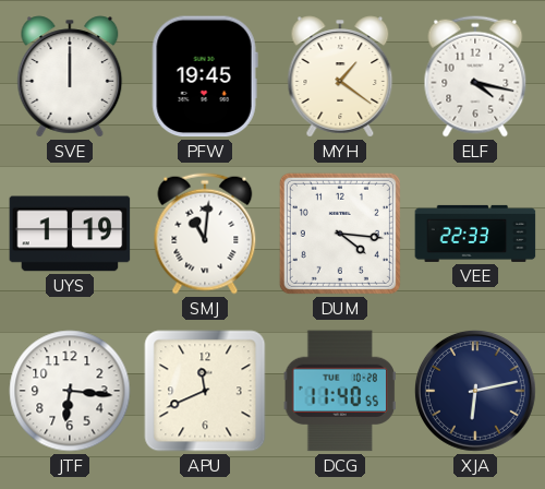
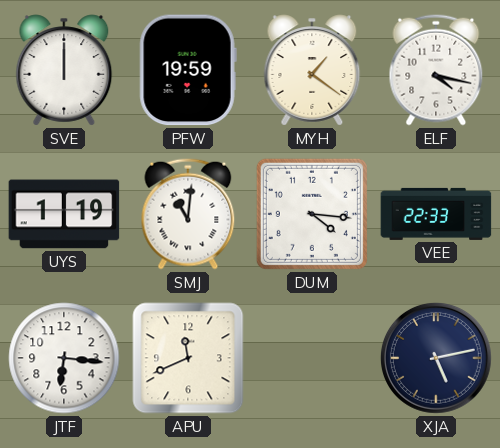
PFW: 19:45 -> 19:59
DCG: 11:40 -> none
XJA: 6:13 -> 5:13
